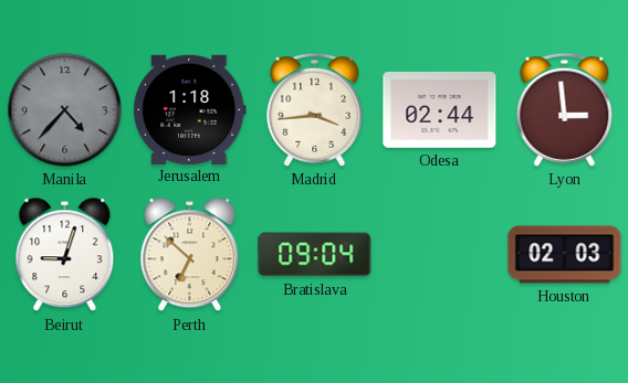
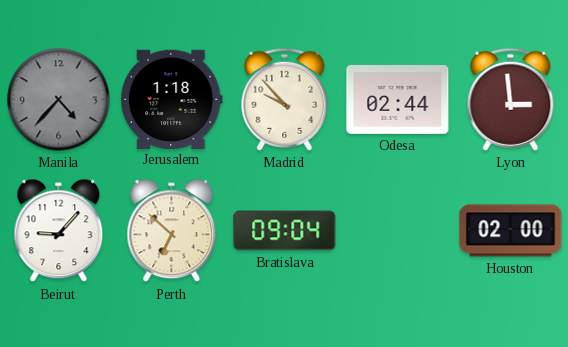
Madrid: 3:44 -> 9:53
Beirut: 9:03 -> 9:07
Houston: 02:03 -> 02:00
